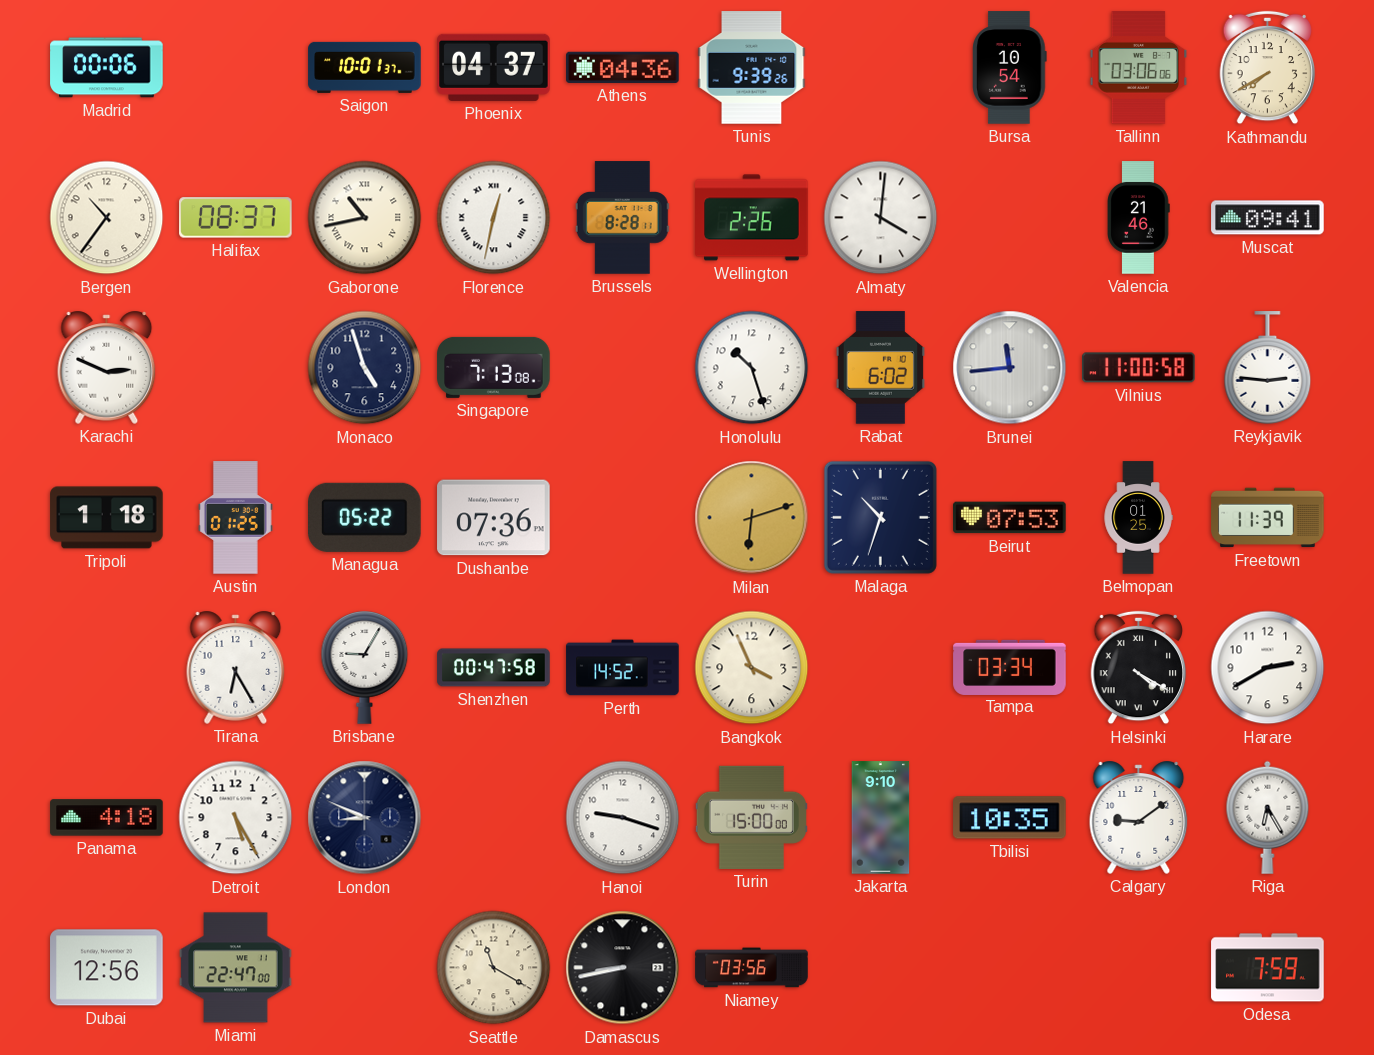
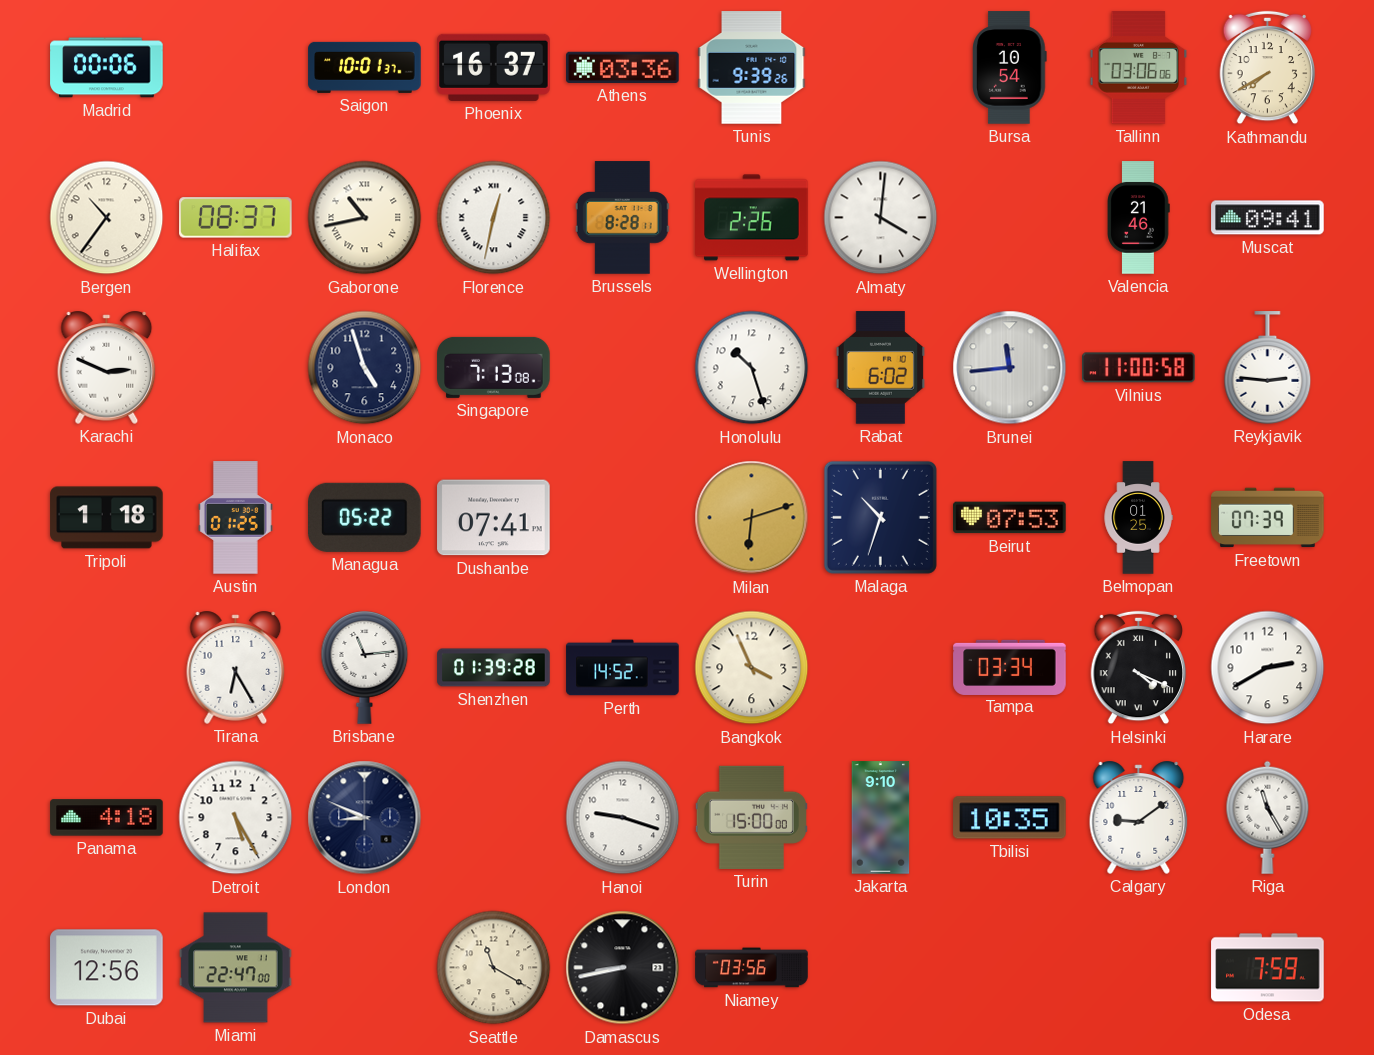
Phoenix: 04:37 -> 16:37
Athens: 04:36 -> 03:36
Dushanbe: 07:36 -> 07:41
Freetown: 11:39 -> 07:39
Brisbane: 9:05 -> 11:14
Shenzhen: 00:47 -> 01:39
Helsinki: 4:20 -> 4:19
Riga: 6:25 -> 11:25
